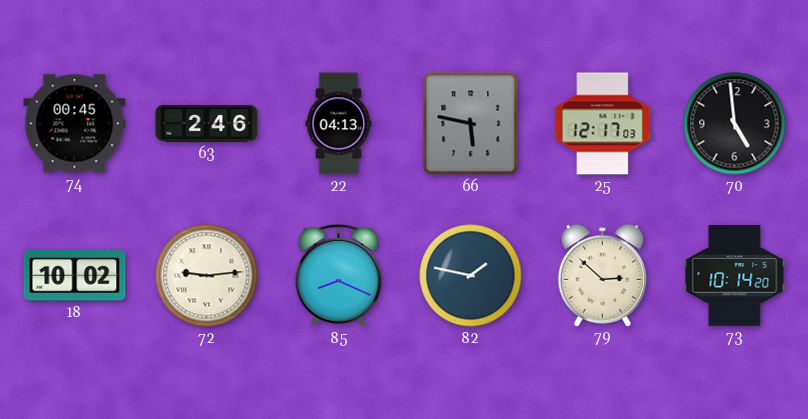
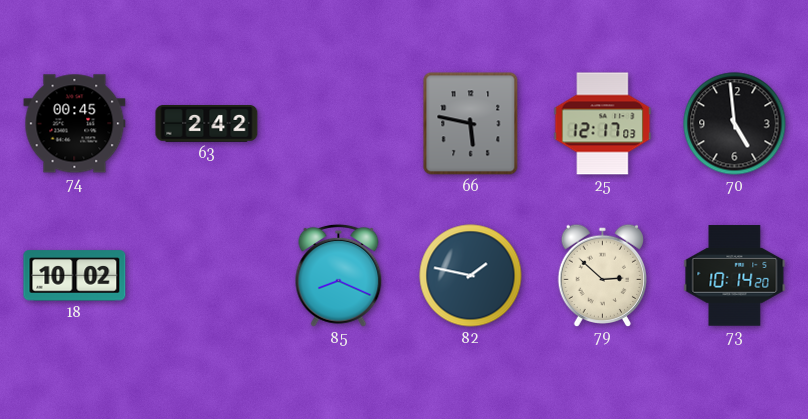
63: 2:46 -> 2:42
22: 04:13 -> none
72: 9:14 -> none
